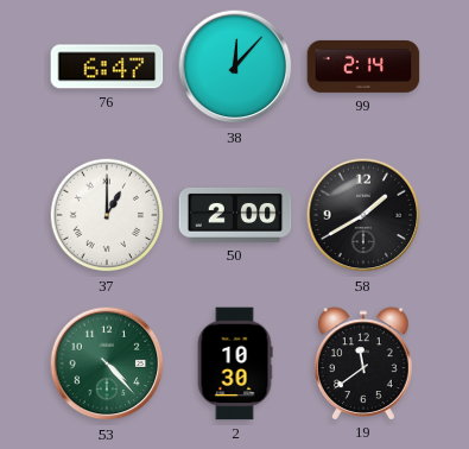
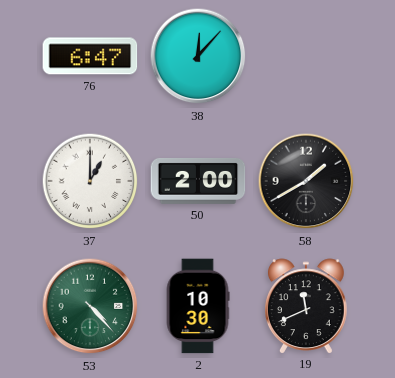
99: 2:14 -> none
19: 11:39 -> 11:41
